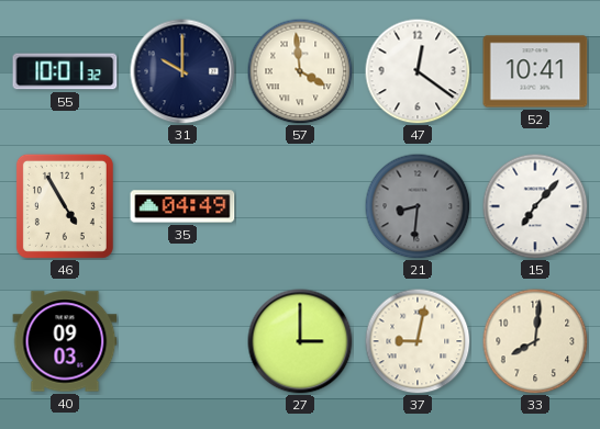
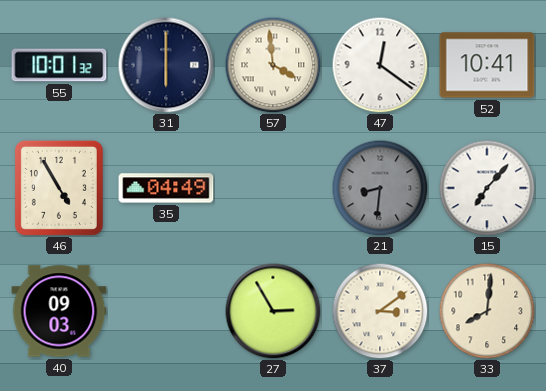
31: 10:00 -> 6:00
27: 3:00 -> 2:55
37: 9:02 -> 3:09
